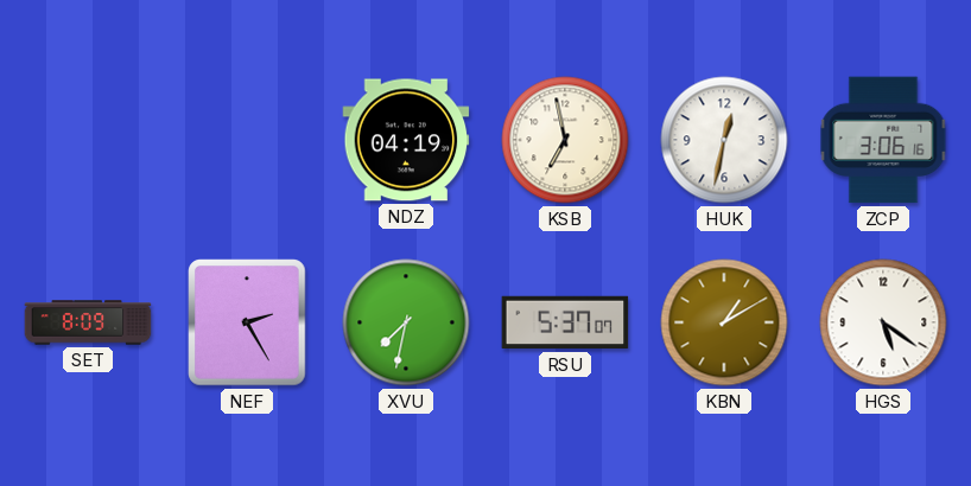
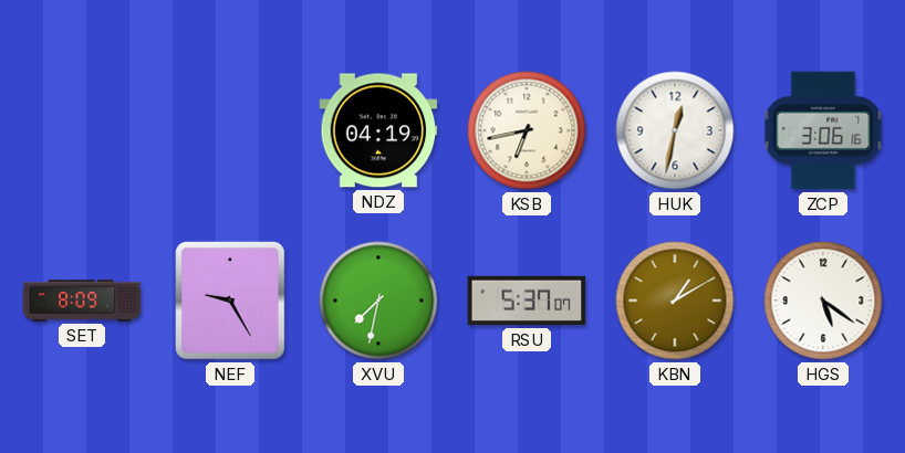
KSB: 6:58 -> 6:43
NEF: 2:25 -> 9:25
